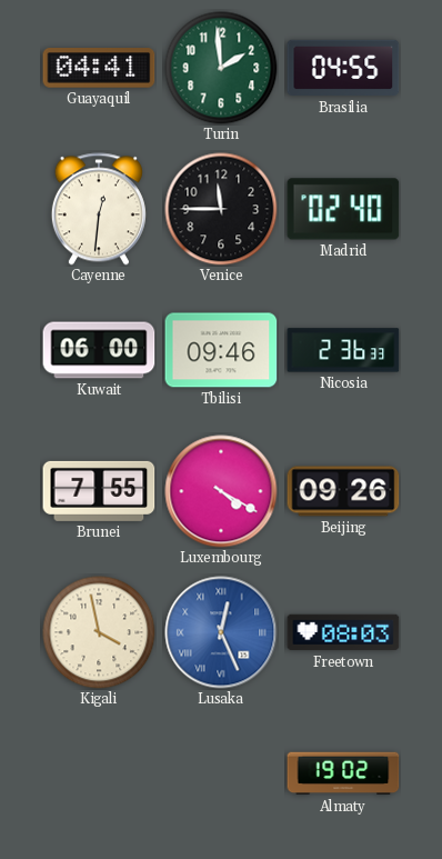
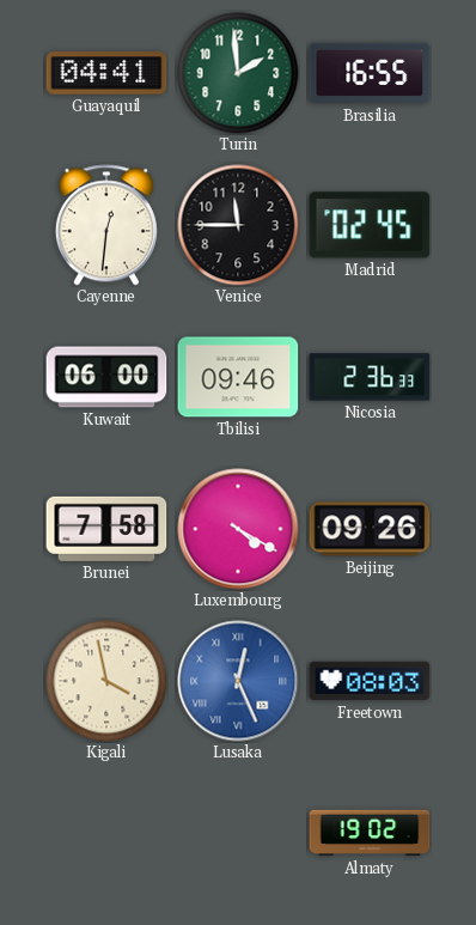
Brasilia: 04:55 -> 16:55
Madrid: 02:40 -> 02:45
Brunei: 7:55 -> 7:58
